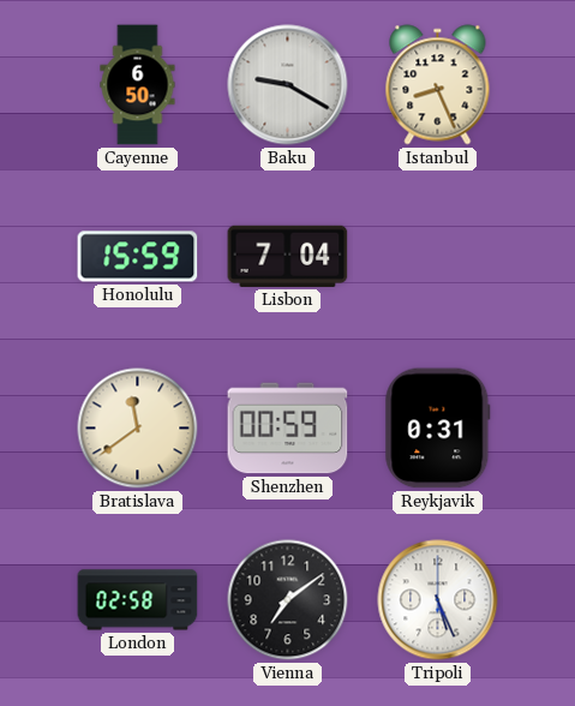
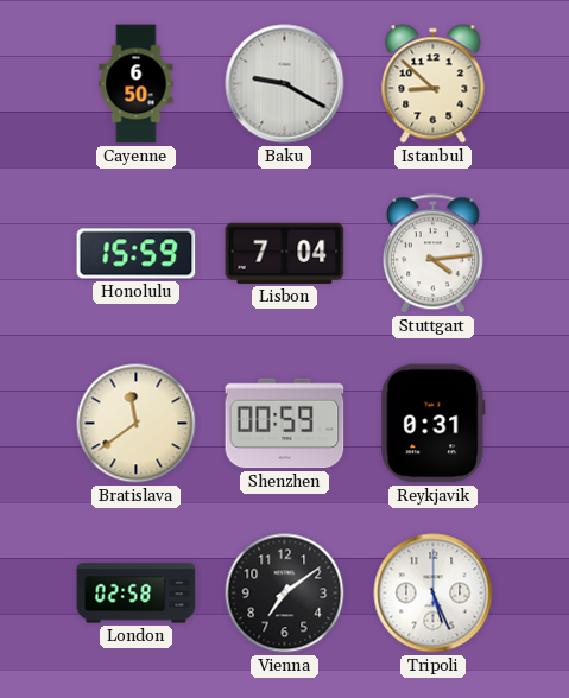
Istanbul: 8:26 -> 8:52
Stuttgart: none -> 4:14
